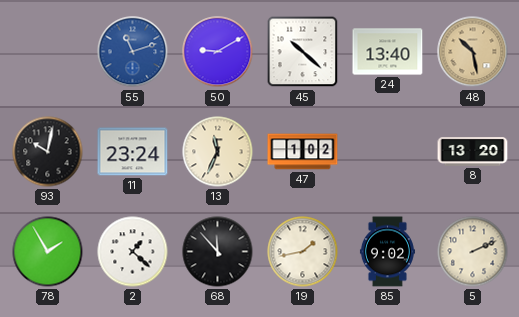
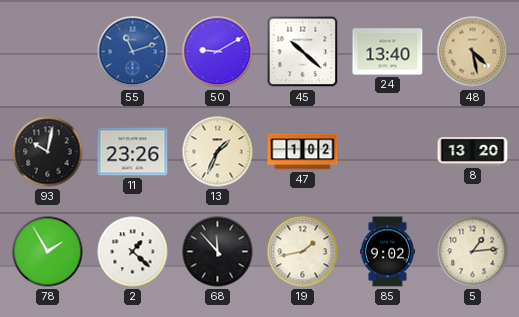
48: 10:28 -> 4:28
11: 23:24 -> 23:26
13: 11:34 -> 1:34
5: 2:11 -> 1:14
